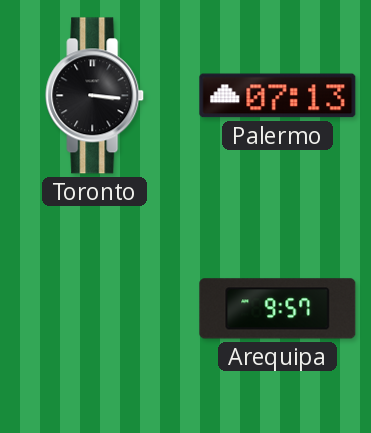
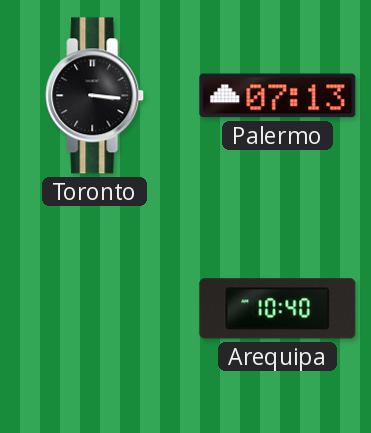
Arequipa: 9:57 -> 10:40
